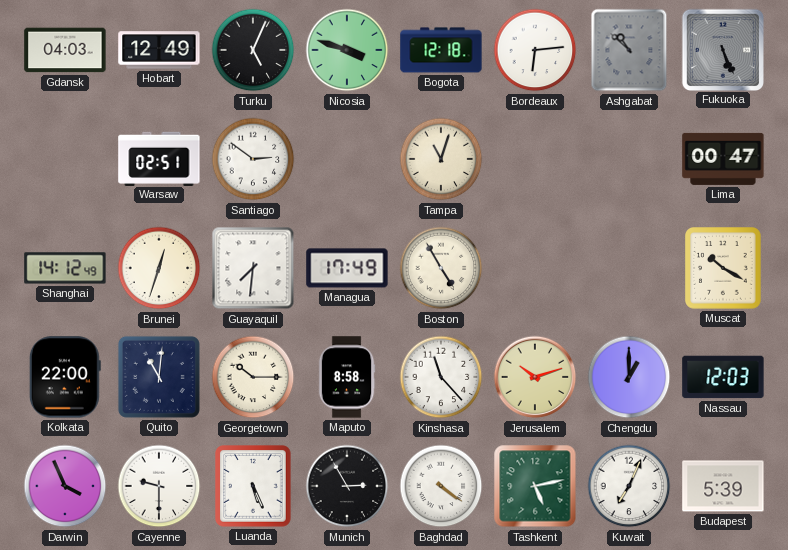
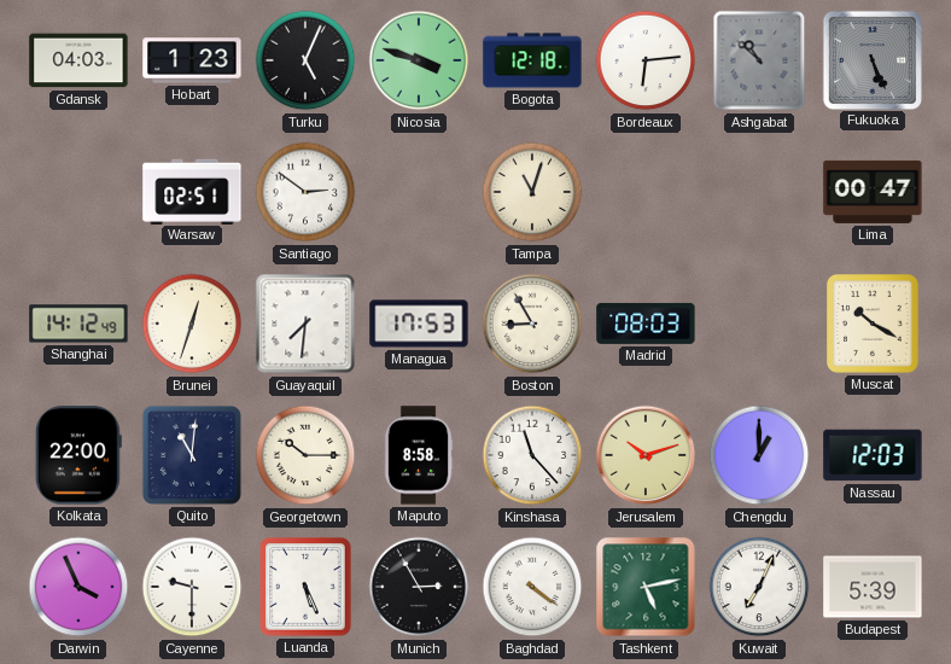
Hobart: 12:49 -> 1:23
Managua: 17:49 -> 17:53
Boston: 4:55 -> 8:55
Madrid: none -> 08:03
